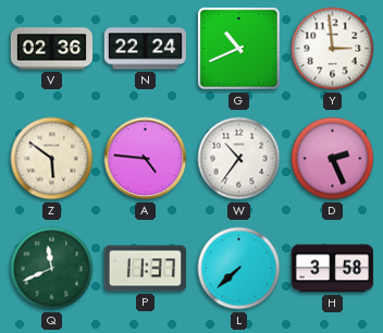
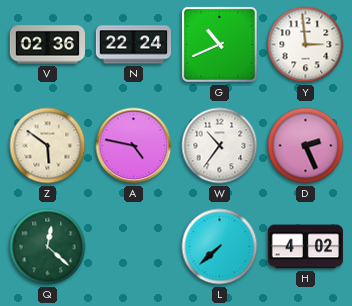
A: 4:46 -> 4:47
Q: 11:41 -> 12:22
P: 11:37 -> none
H: 3:58 -> 4:02
